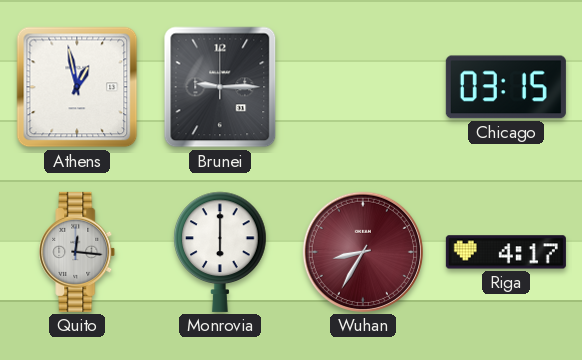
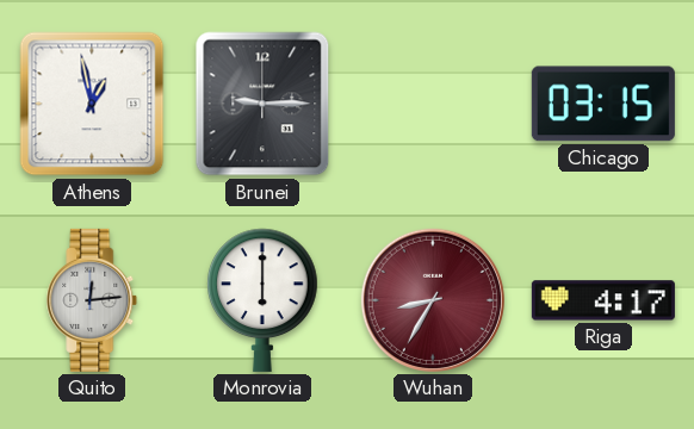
Quito: 12:16 -> 12:14
